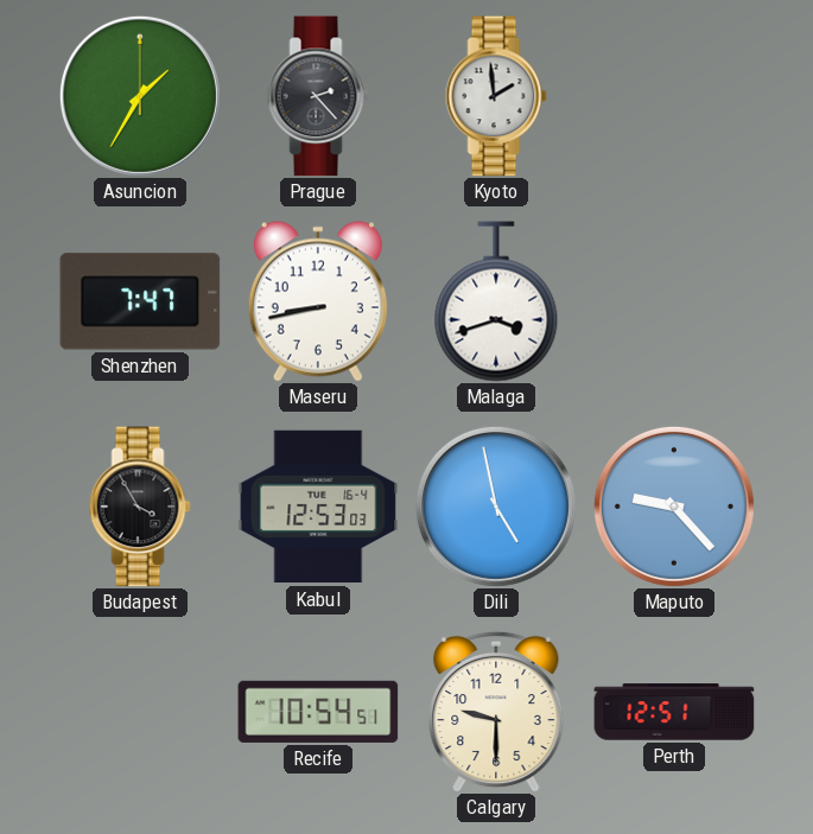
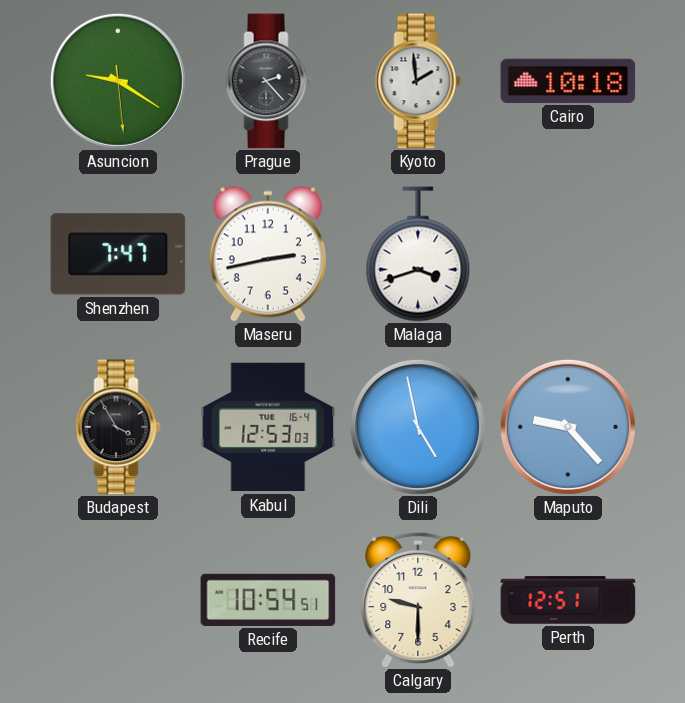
Asuncion: 1:35 -> 9:20
Cairo: none -> 10:18
Maseru: 8:43 -> 2:43
